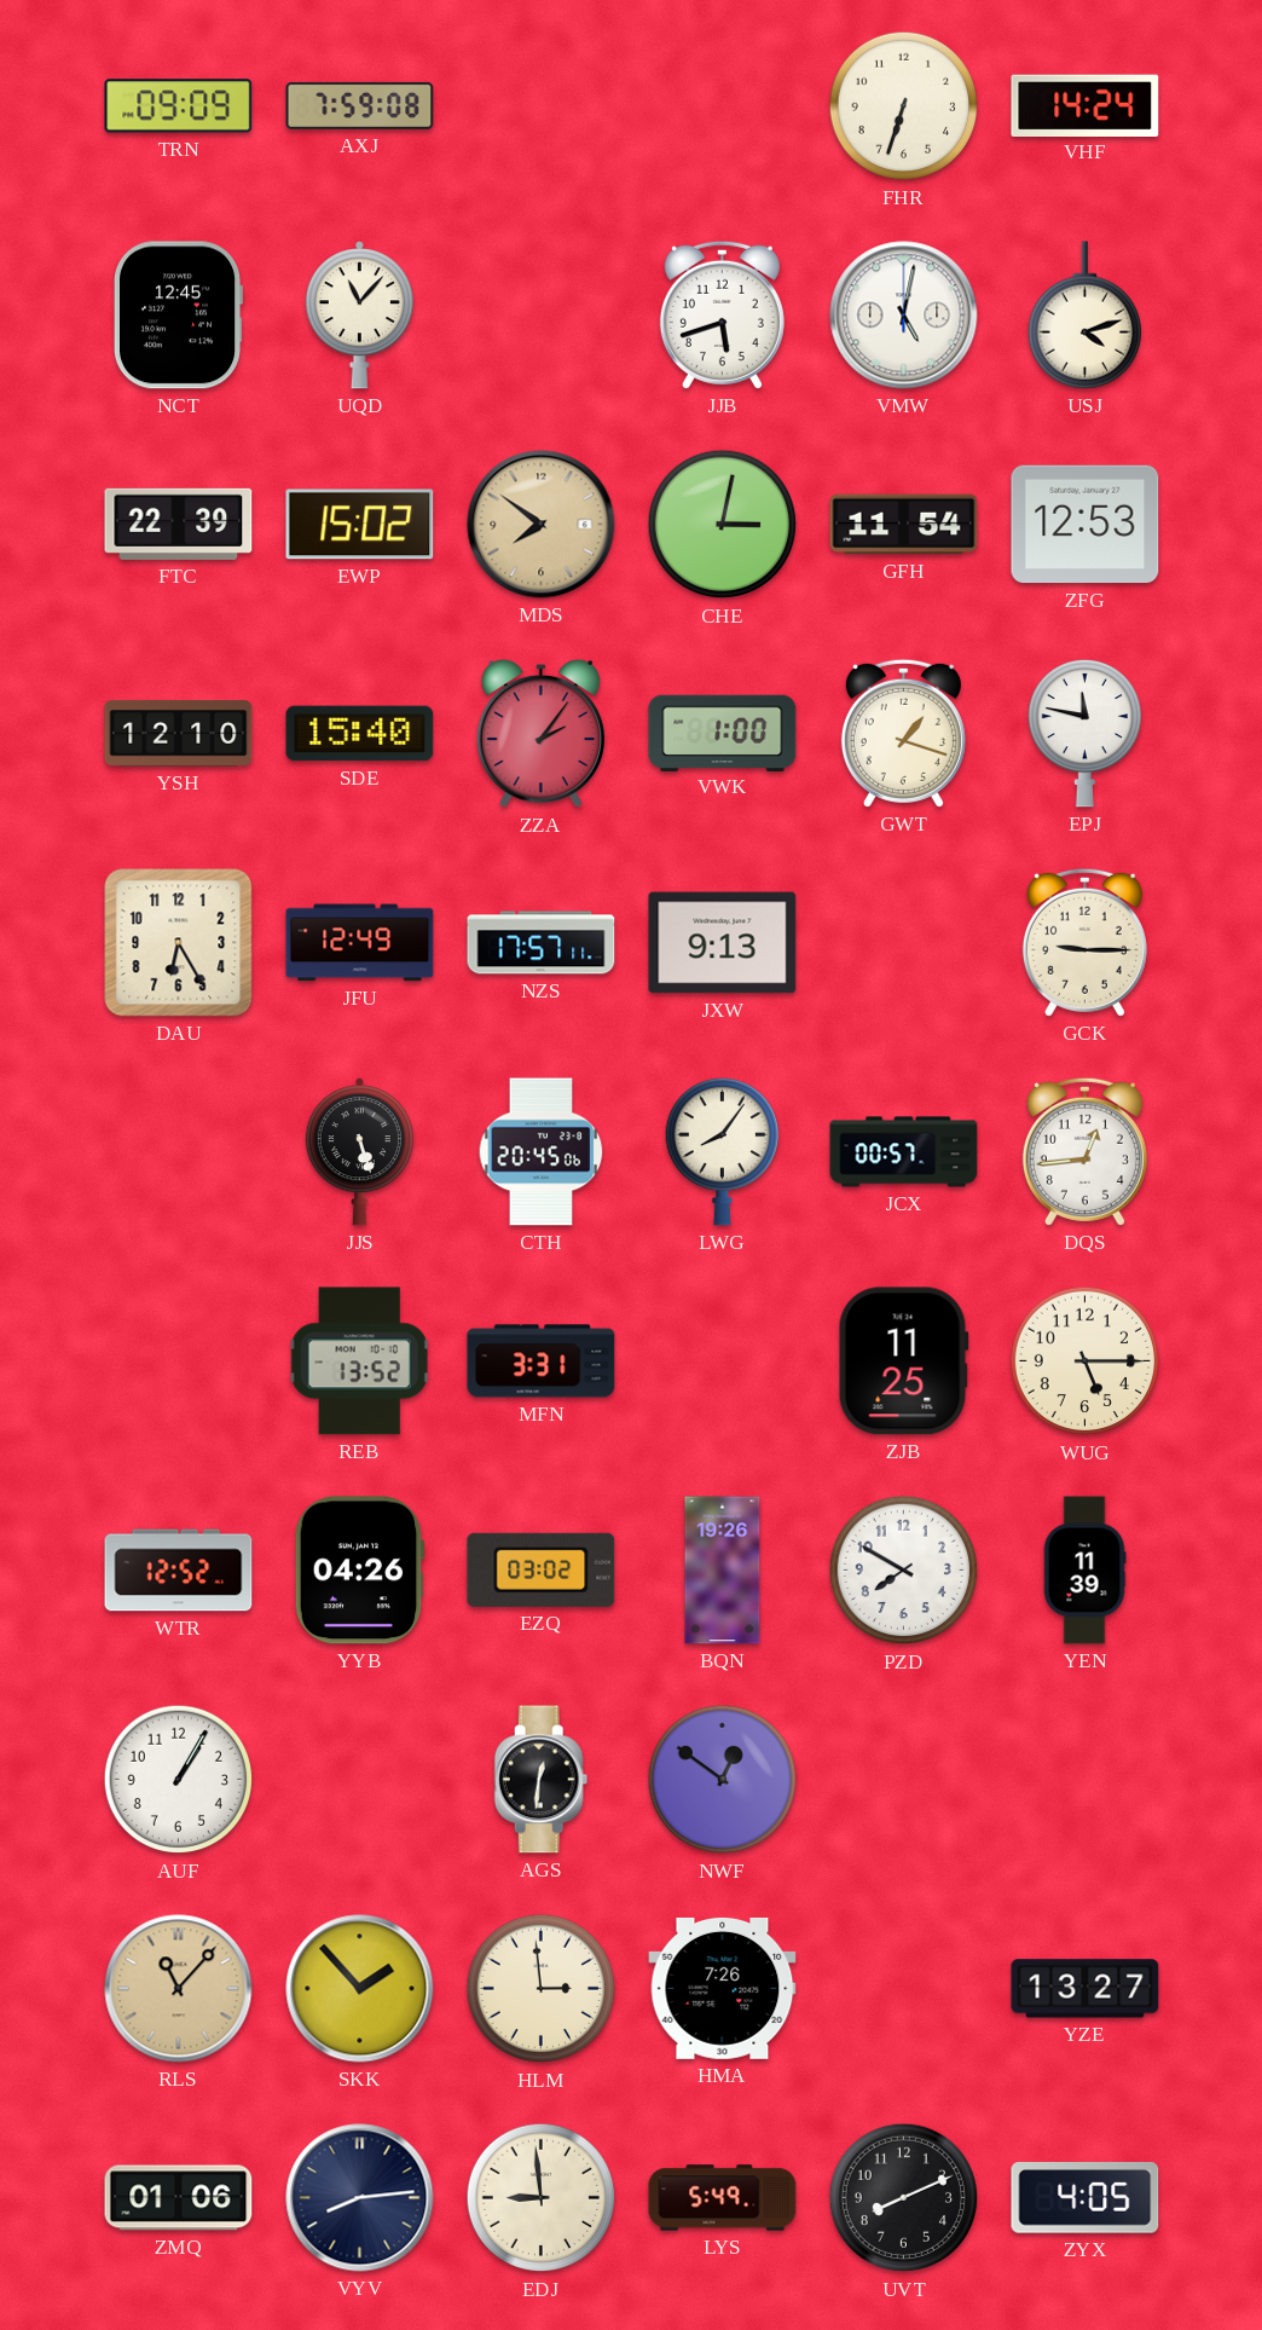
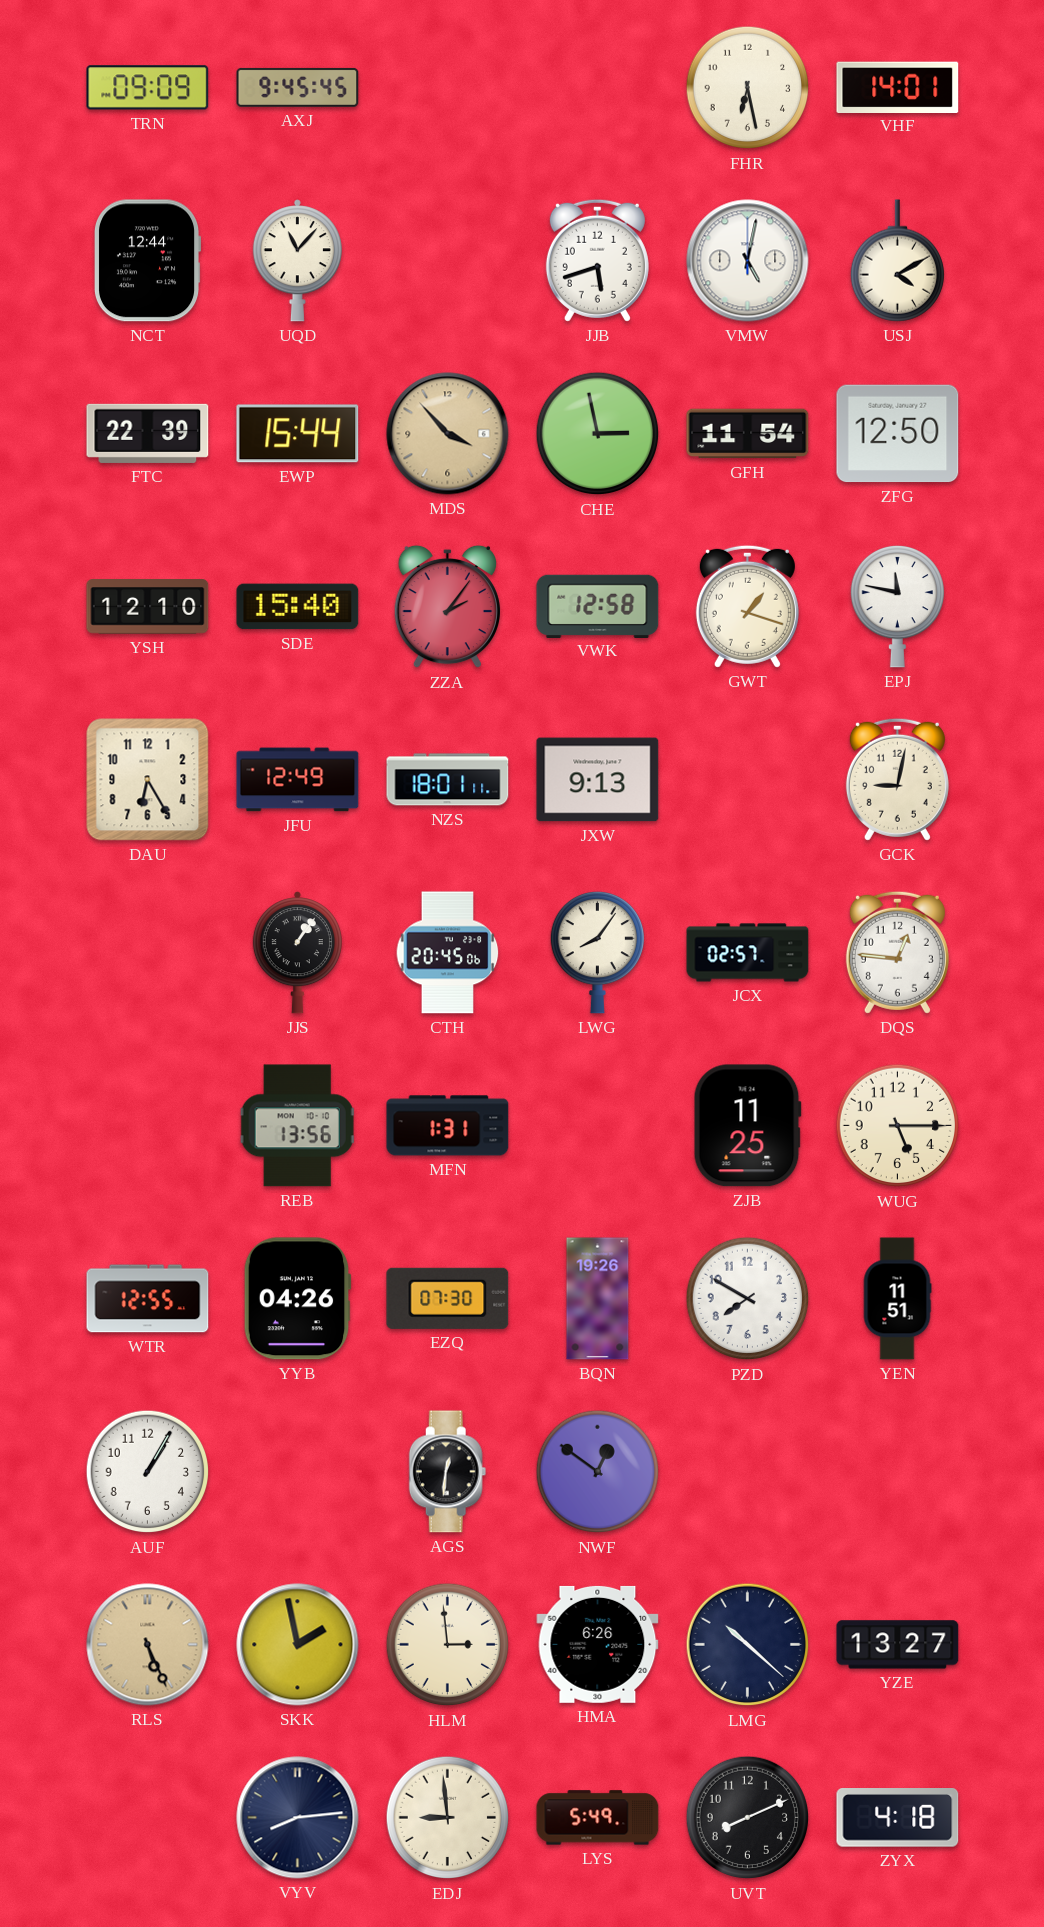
AXJ: 7:59 -> 9:45
FHR: 6:33 -> 6:28
VHF: 14:24 -> 14:01
NCT: 12:45 -> 12:44
USJ: 4:12 -> 4:10
EWP: 15:02 -> 15:44
MDS: 7:51 -> 3:53
CHE: 3:02 -> 2:58
ZFG: 12:53 -> 12:50
VWK: 1:00 -> 12:58
NZS: 17:57 -> 18:01
GCK: 9:15 -> 9:02
JJS: 5:27 -> 1:06
JCX: 00:57 -> 02:57
DQS: 12:44 -> 12:46
REB: 13:52 -> 13:56
MFN: 3:31 -> 1:31
WTR: 12:52 -> 12:55
EZQ: 03:02 -> 07:30
YEN: 11:39 -> 11:51
RLS: 11:07 -> 5:26
SKK: 1:53 -> 1:58
HMA: 7:26 -> 6:26
LMG: none -> 10:22
ZMQ: 01:06 -> none
ZYX: 4:05 -> 4:18
